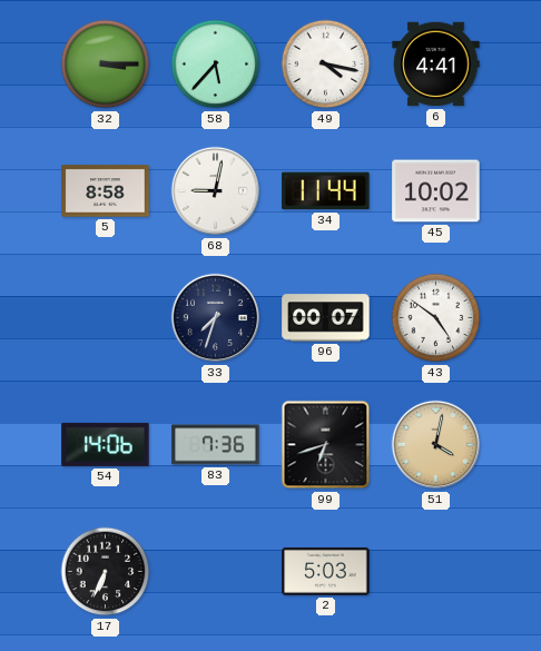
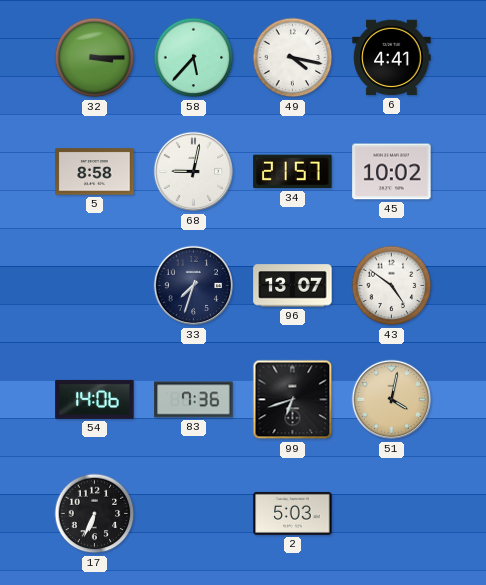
34: 11:44 -> 21:57
96: 00:07 -> 13:07
